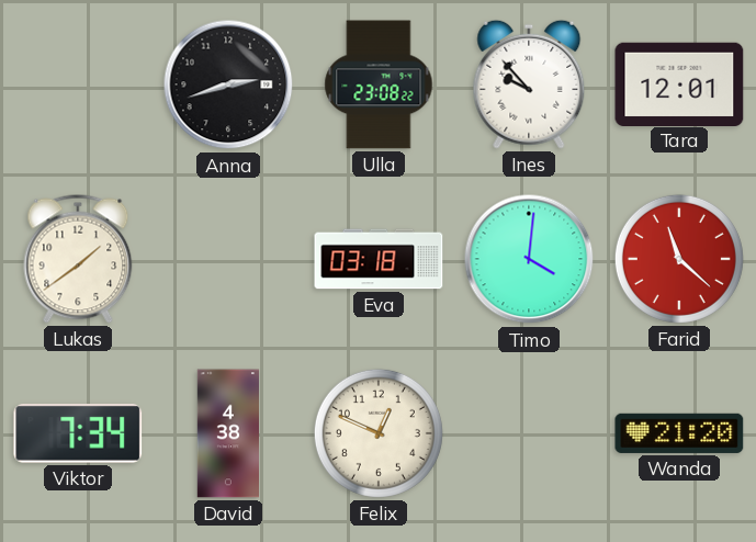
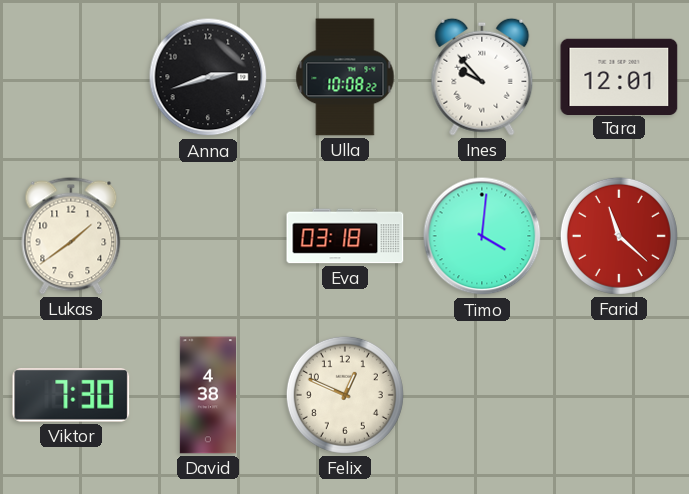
Ulla: 23:08 -> 10:08
Viktor: 7:34 -> 7:30
Wanda: 21:20 -> none
